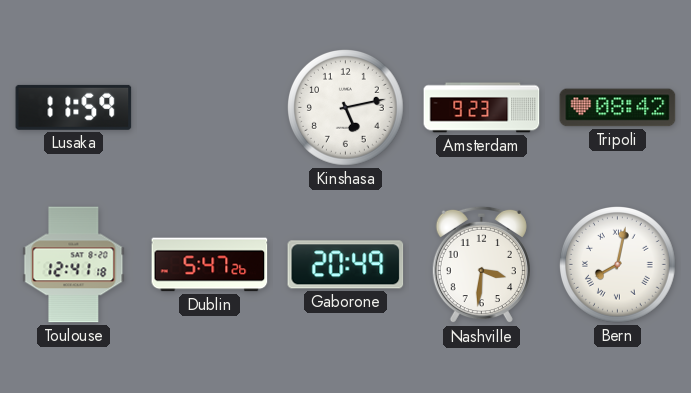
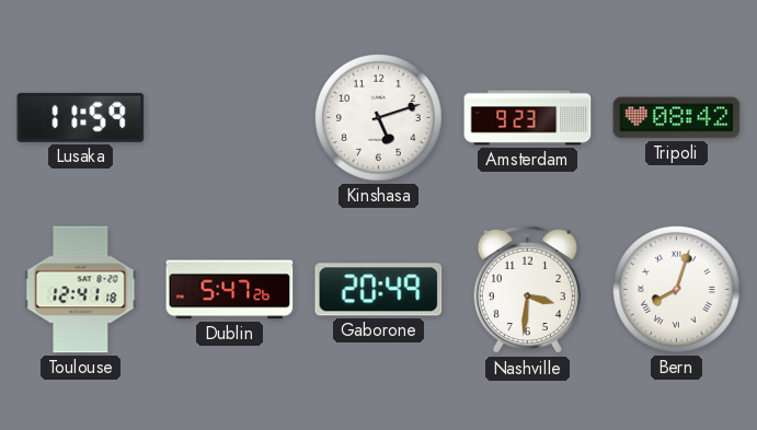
Kinshasa: 5:13 -> 5:12
Bern: 8:02 -> 8:03
